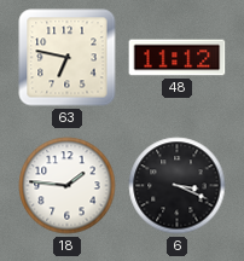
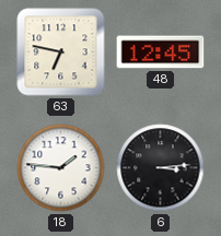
48: 11:12 -> 12:45
6: 3:19 -> 3:14
